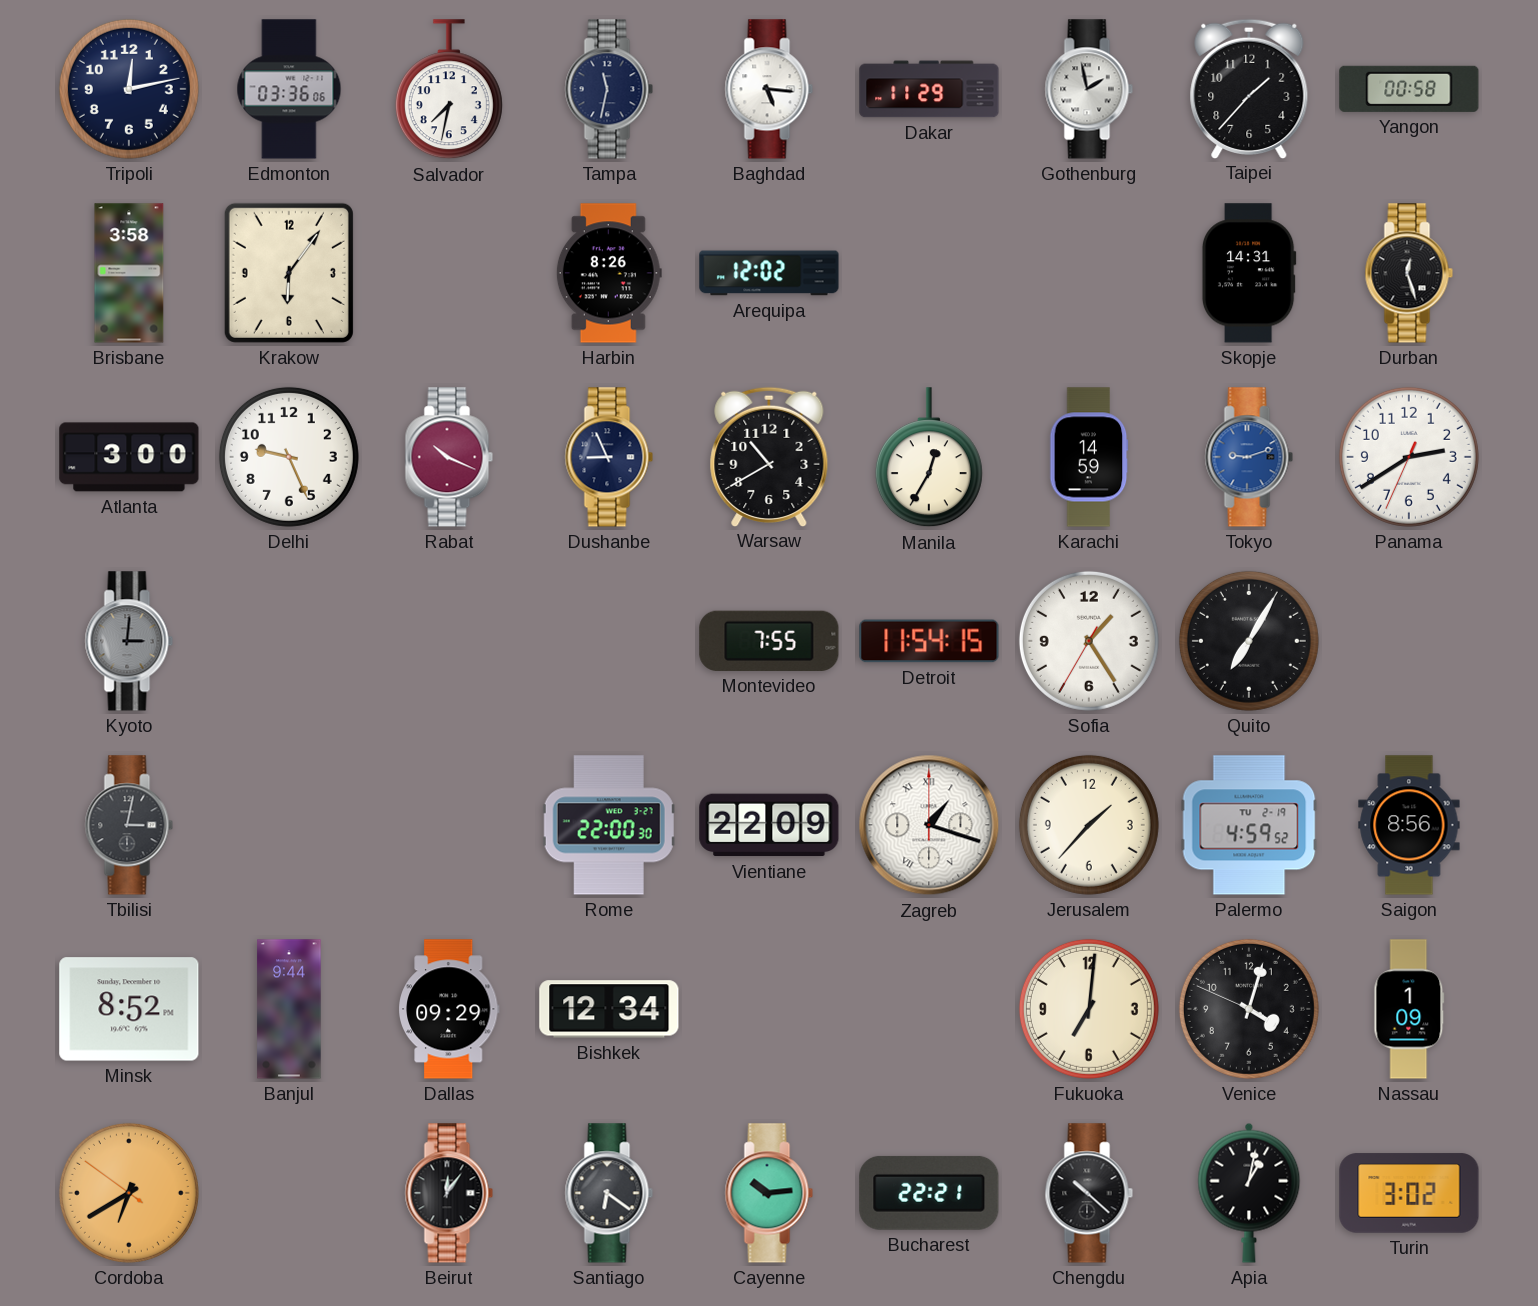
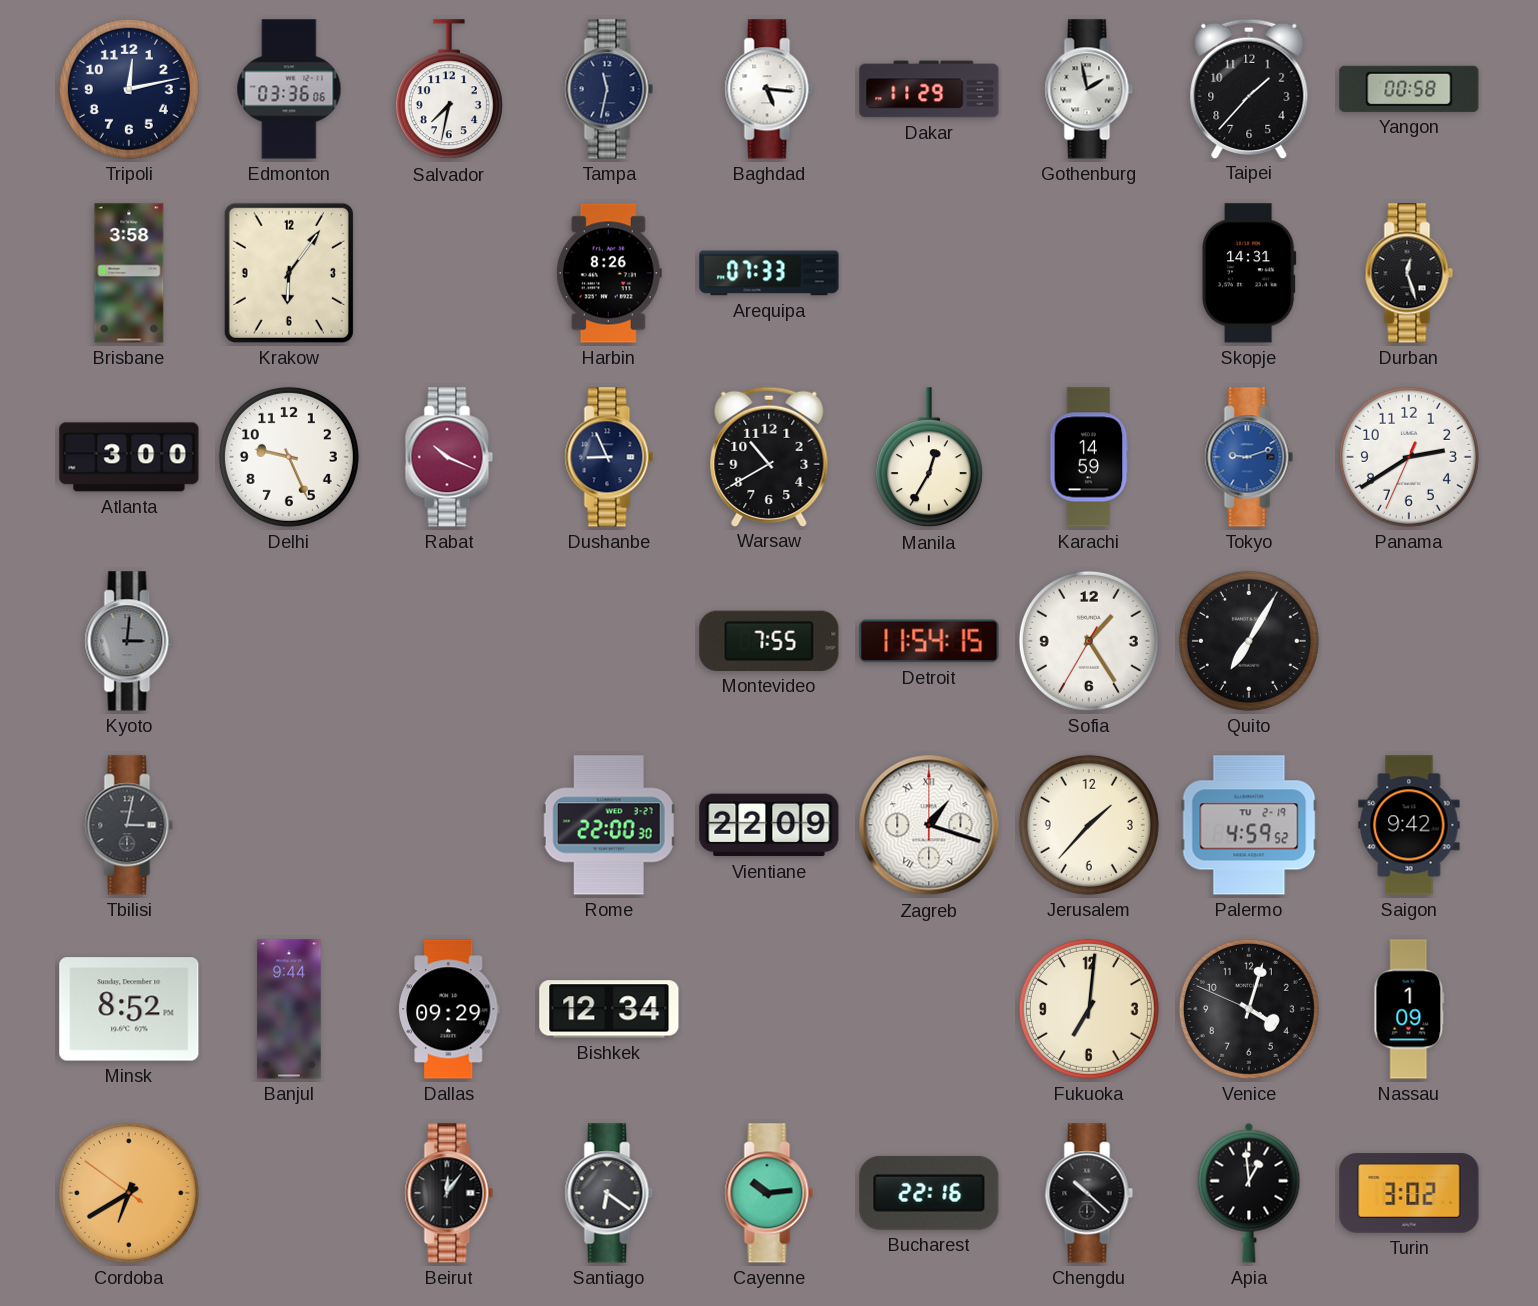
Arequipa: 12:02 -> 07:33
Saigon: 8:56 -> 9:42
Bucharest: 22:21 -> 22:16
Apia: 1:02 -> 12:59
